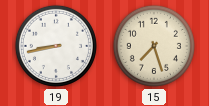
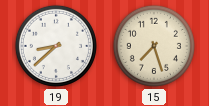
19: 8:43 -> 8:38
